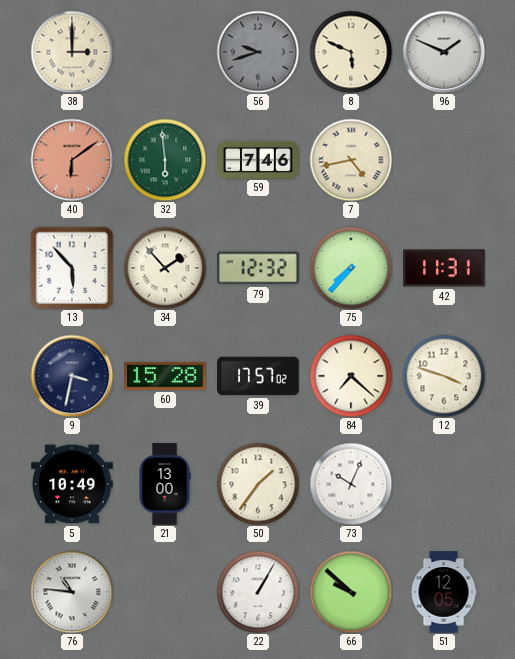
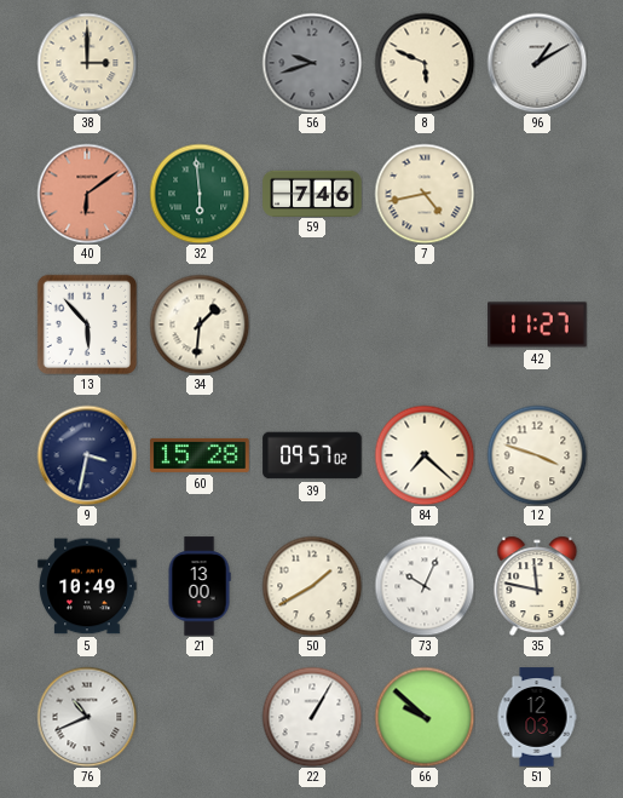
96: 1:49 -> 1:10
34: 1:53 -> 1:31
79: 12:32 -> none
75: 7:37 -> none
42: 11:31 -> 11:27
39: 17:57 -> 09:57
50: 1:36 -> 1:40
35: none -> 11:47
76: 10:46 -> 10:41
51: 12:05 -> 12:03
